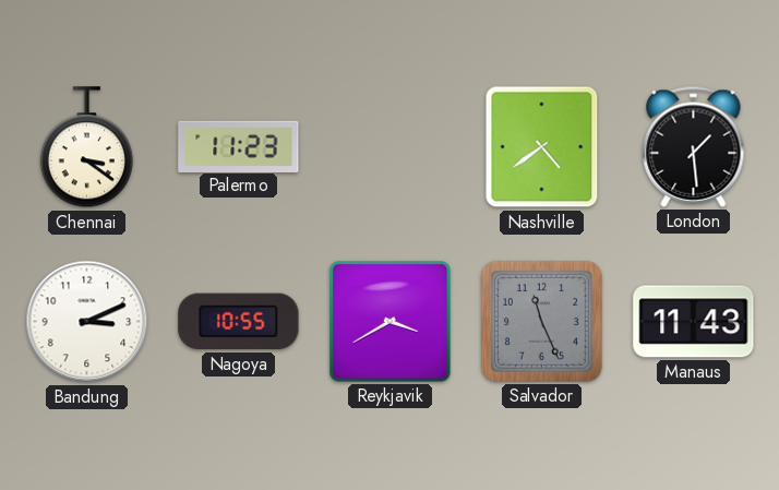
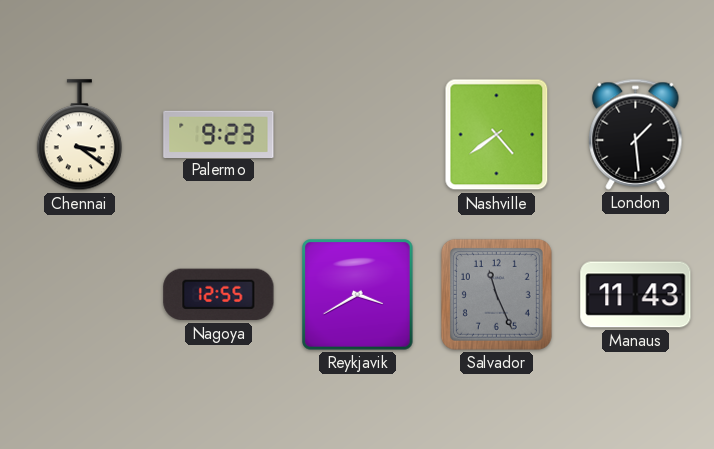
Palermo: 11:23 -> 9:23
Bandung: 3:11 -> none
Nagoya: 10:55 -> 12:55
